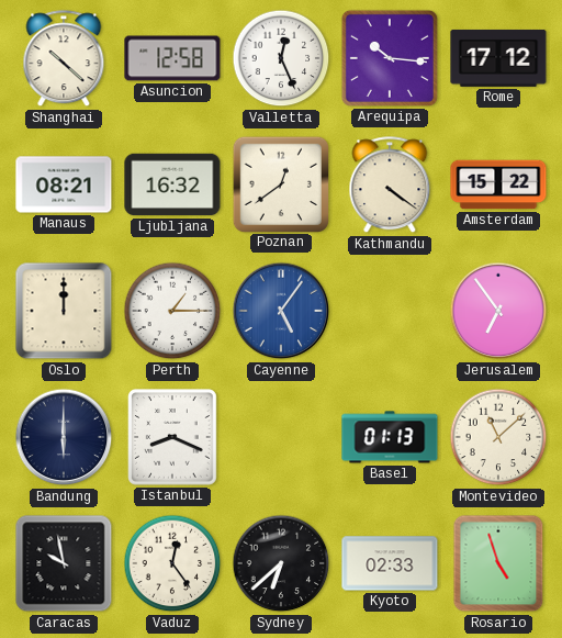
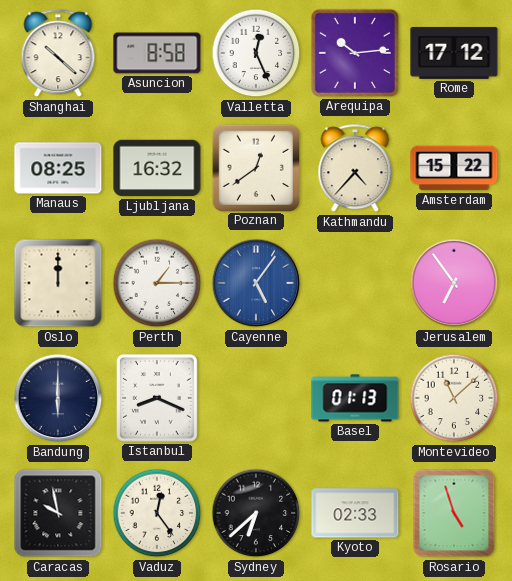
Asuncion: 12:58 -> 8:58
Arequipa: 10:16 -> 10:14
Manaus: 08:21 -> 08:25
Kathmandu: 4:21 -> 4:37
